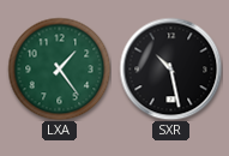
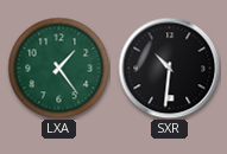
SXR: 10:28 -> 10:31
